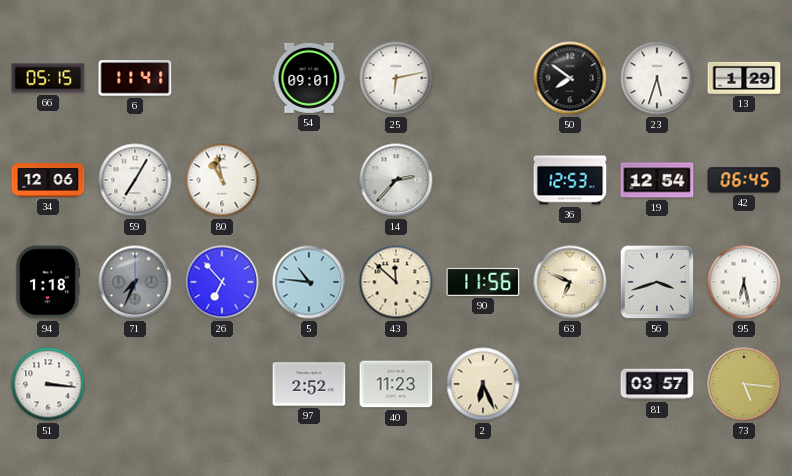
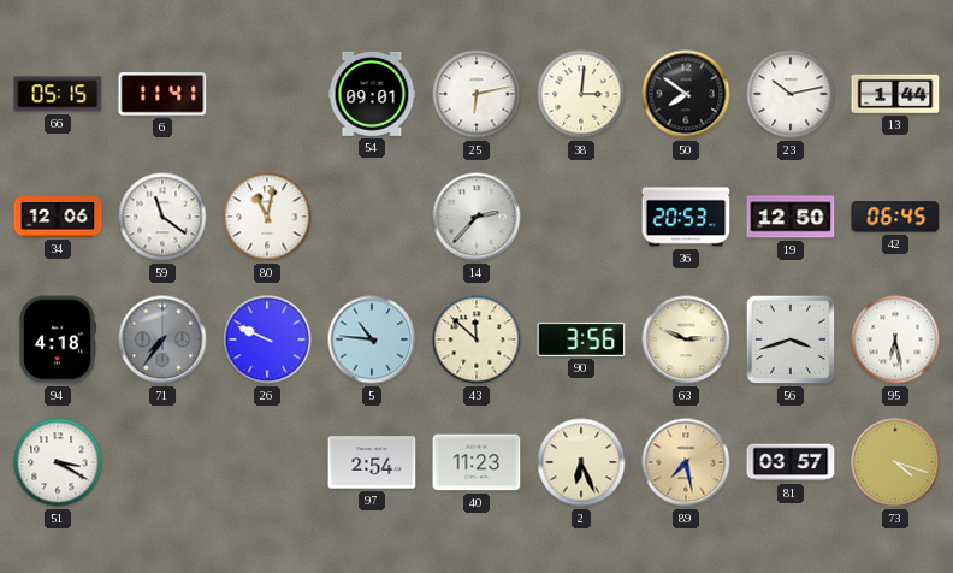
38: none -> 3:01
23: 5:33 -> 10:13
13: 1:29 -> 1:44
59: 7:05 -> 11:21
80: 10:58 -> 11:02
36: 12:53 -> 20:53
19: 12:54 -> 12:50
94: 1:18 -> 4:18
71: 7:34 -> 7:36
26: 6:53 -> 9:49
90: 11:56 -> 3:56
63: 6:49 -> 2:49
51: 3:16 -> 3:20
97: 2:52 -> 2:54
89: none -> 7:28
73: 5:16 -> 4:18
